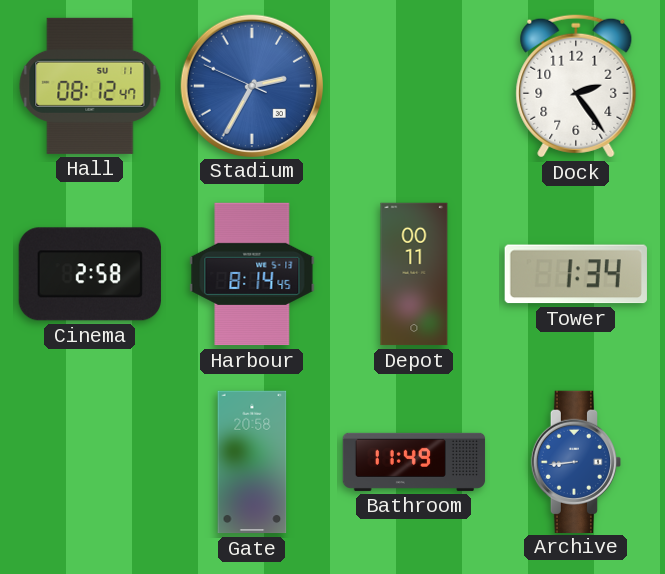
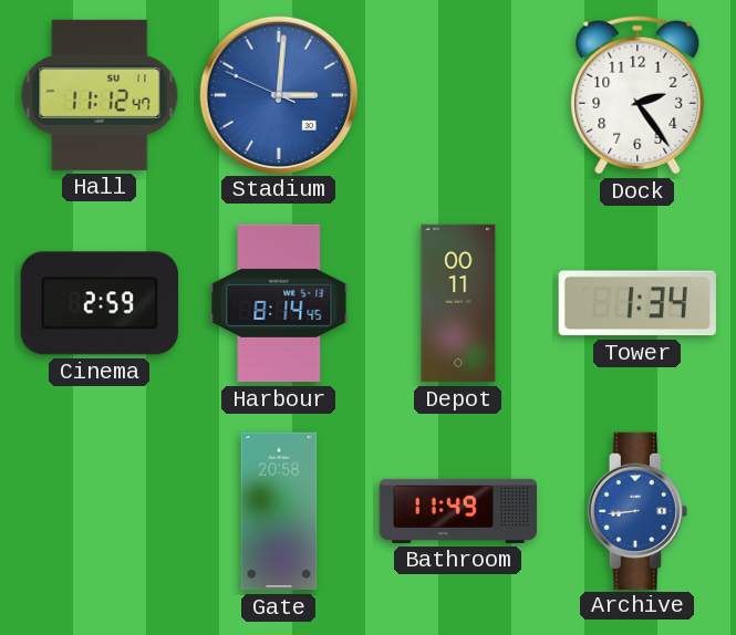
Hall: 08:12 -> 11:12
Stadium: 2:34 -> 3:00
Cinema: 2:58 -> 2:59
